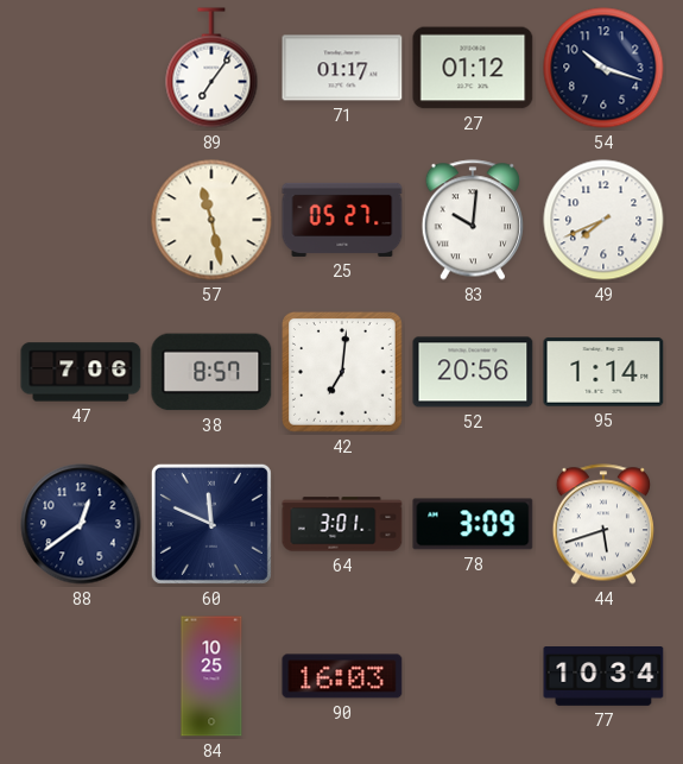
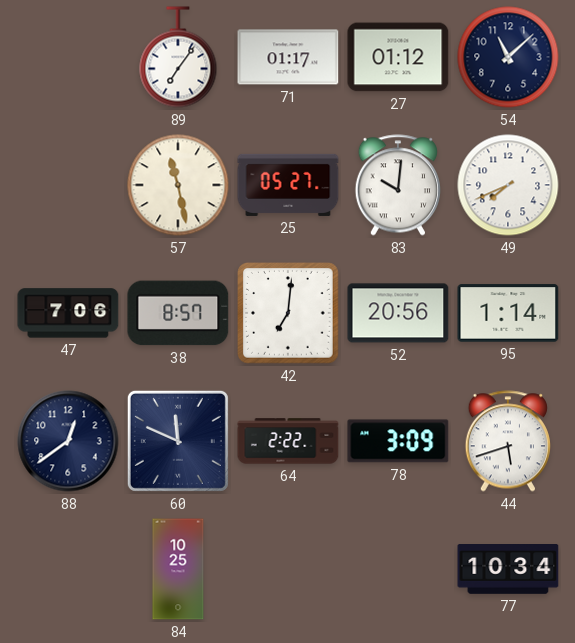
54: 10:18 -> 11:08
64: 3:01 -> 2:22
90: 16:03 -> none
